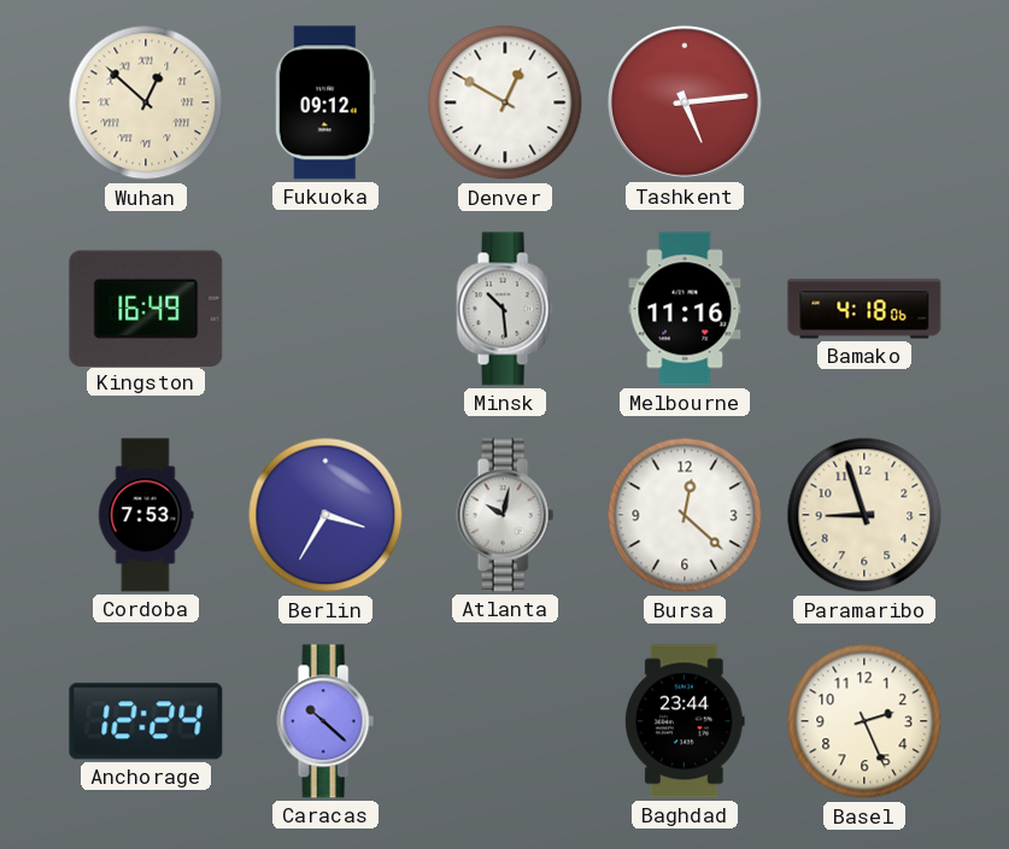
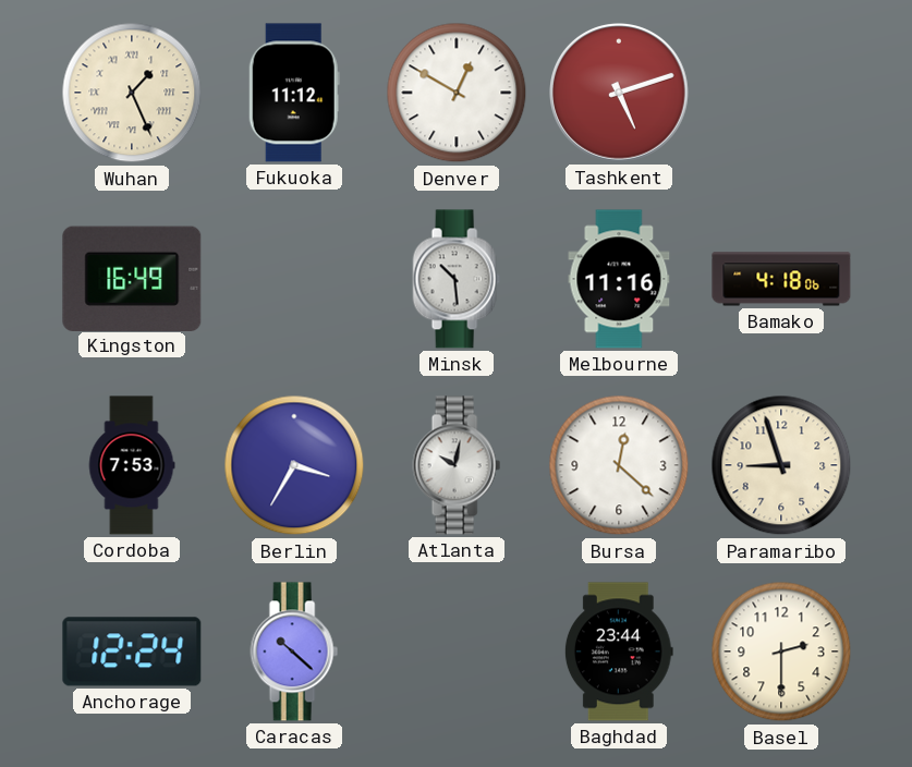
Wuhan: 12:52 -> 1:26
Fukuoka: 09:12 -> 11:12
Tashkent: 5:14 -> 5:12
Basel: 2:26 -> 2:30
